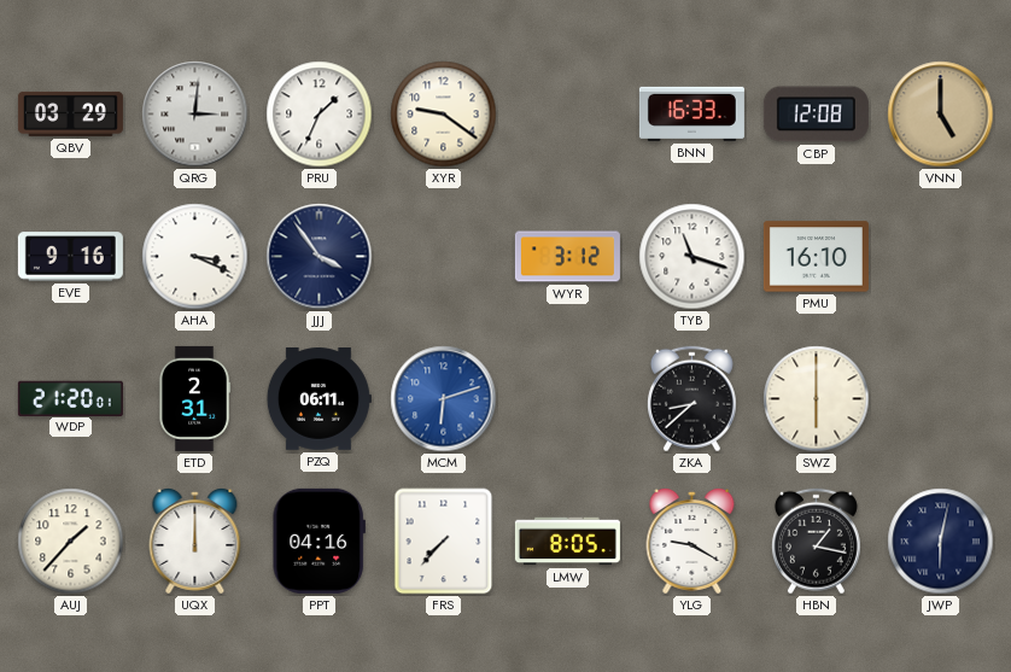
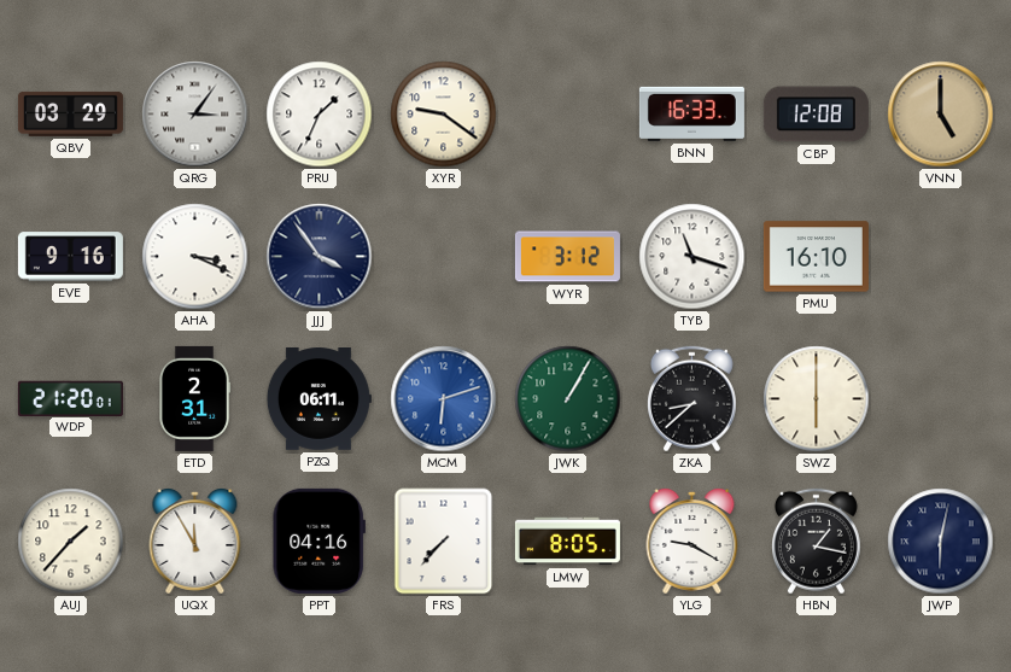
QRG: 3:01 -> 3:06
JWK: none -> 1:05
UQX: 12:00 -> 11:55
